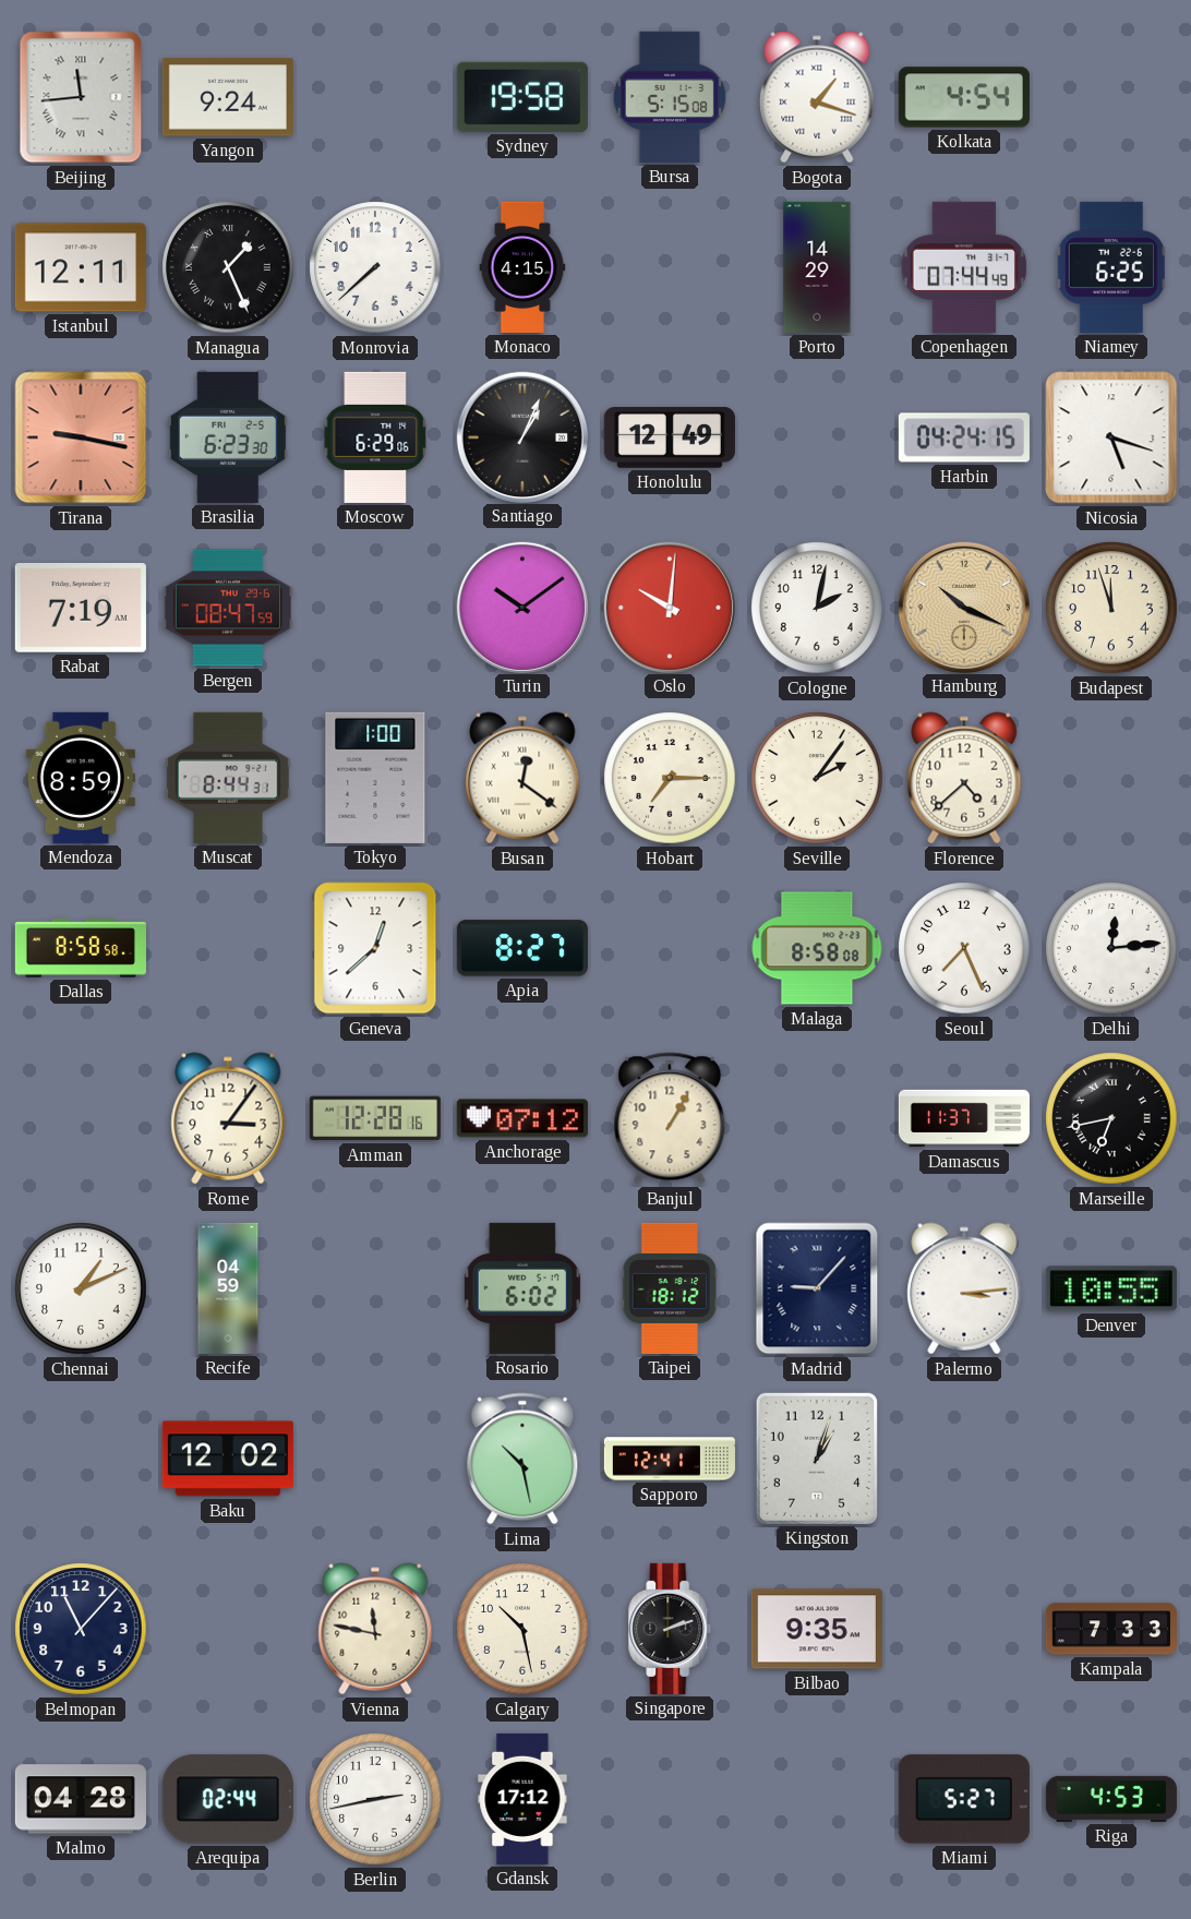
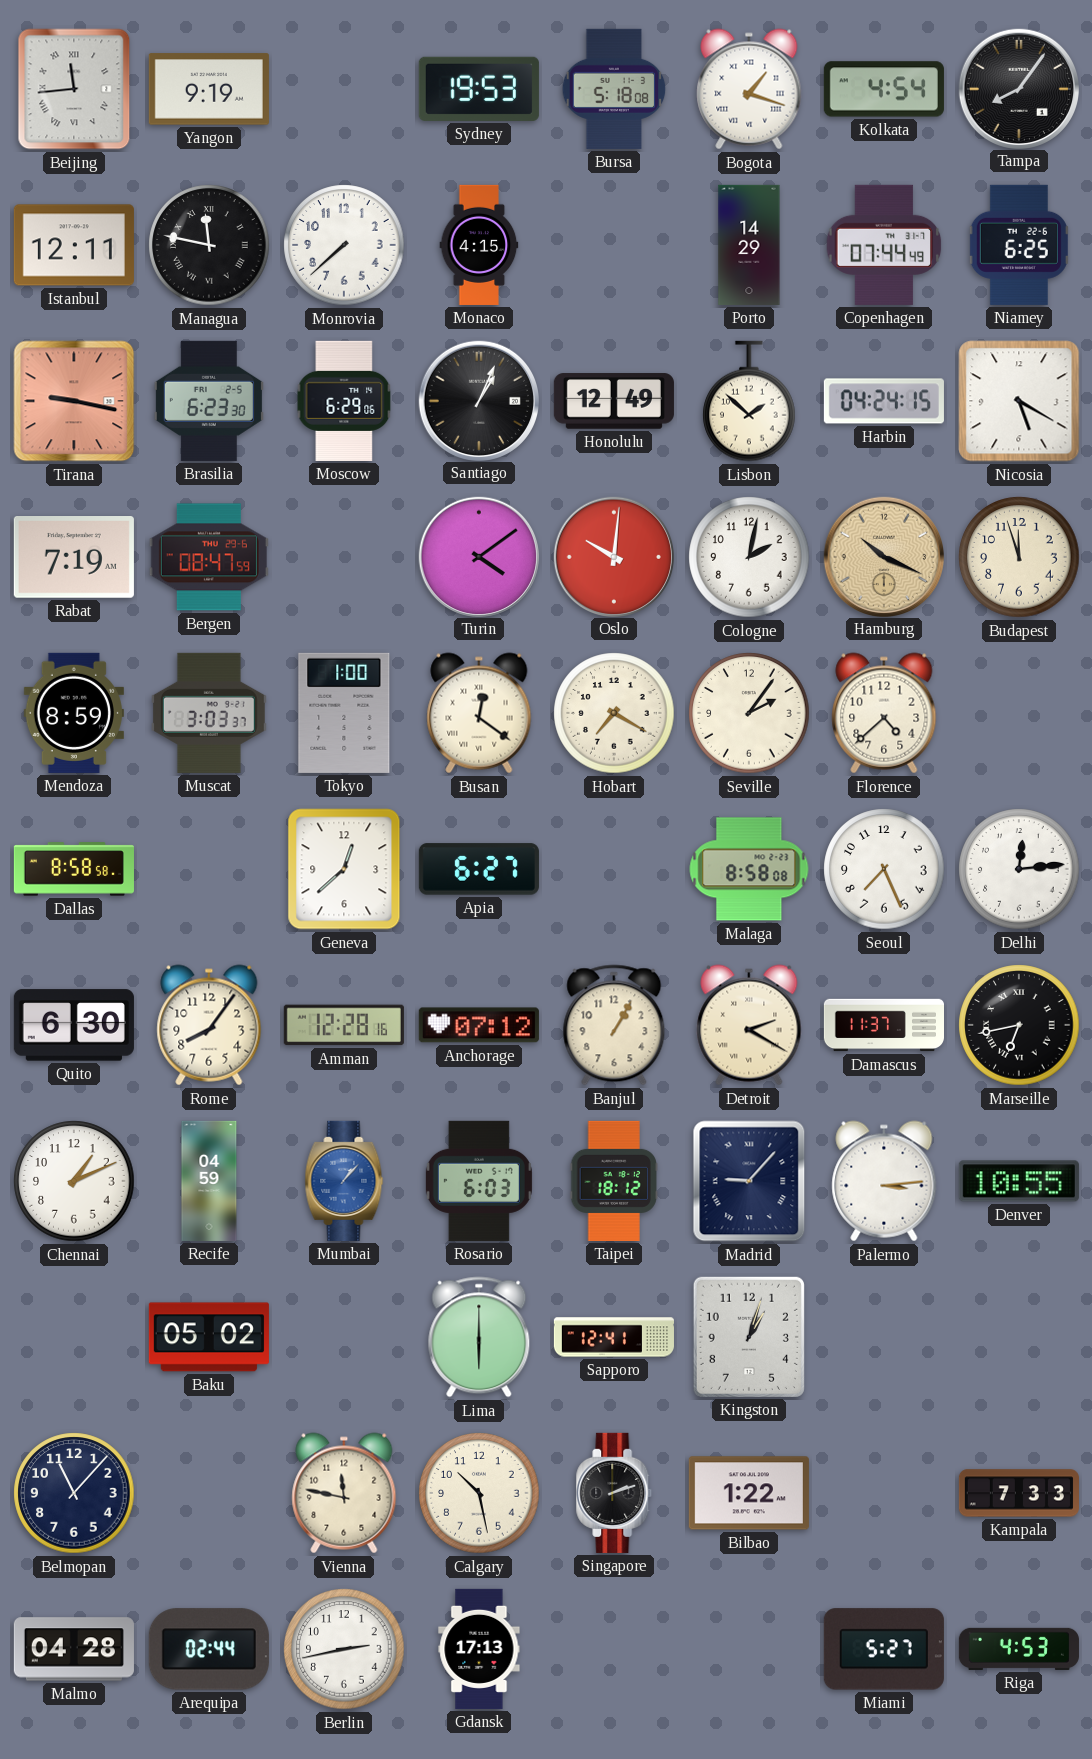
Yangon: 9:24 -> 9:19
Sydney: 19:58 -> 19:53
Bursa: 5:15 -> 5:18
Tampa: none -> 8:06
Managua: 1:26 -> 11:47
Lisbon: none -> 1:52
Nicosia: 5:18 -> 5:20
Turin: 10:09 -> 4:09
Muscat: 8:44 -> 3:03
Hobart: 7:15 -> 7:20
Apia: 8:27 -> 6:27
Quito: none -> 6:30
Rome: 3:06 -> 8:06
Detroit: none -> 2:20
Mumbai: none -> 1:07
Rosario: 6:02 -> 6:03
Baku: 12:02 -> 05:02
Lima: 10:28 -> 6:00
Bilbao: 9:35 -> 1:22
Gdansk: 17:12 -> 17:13
